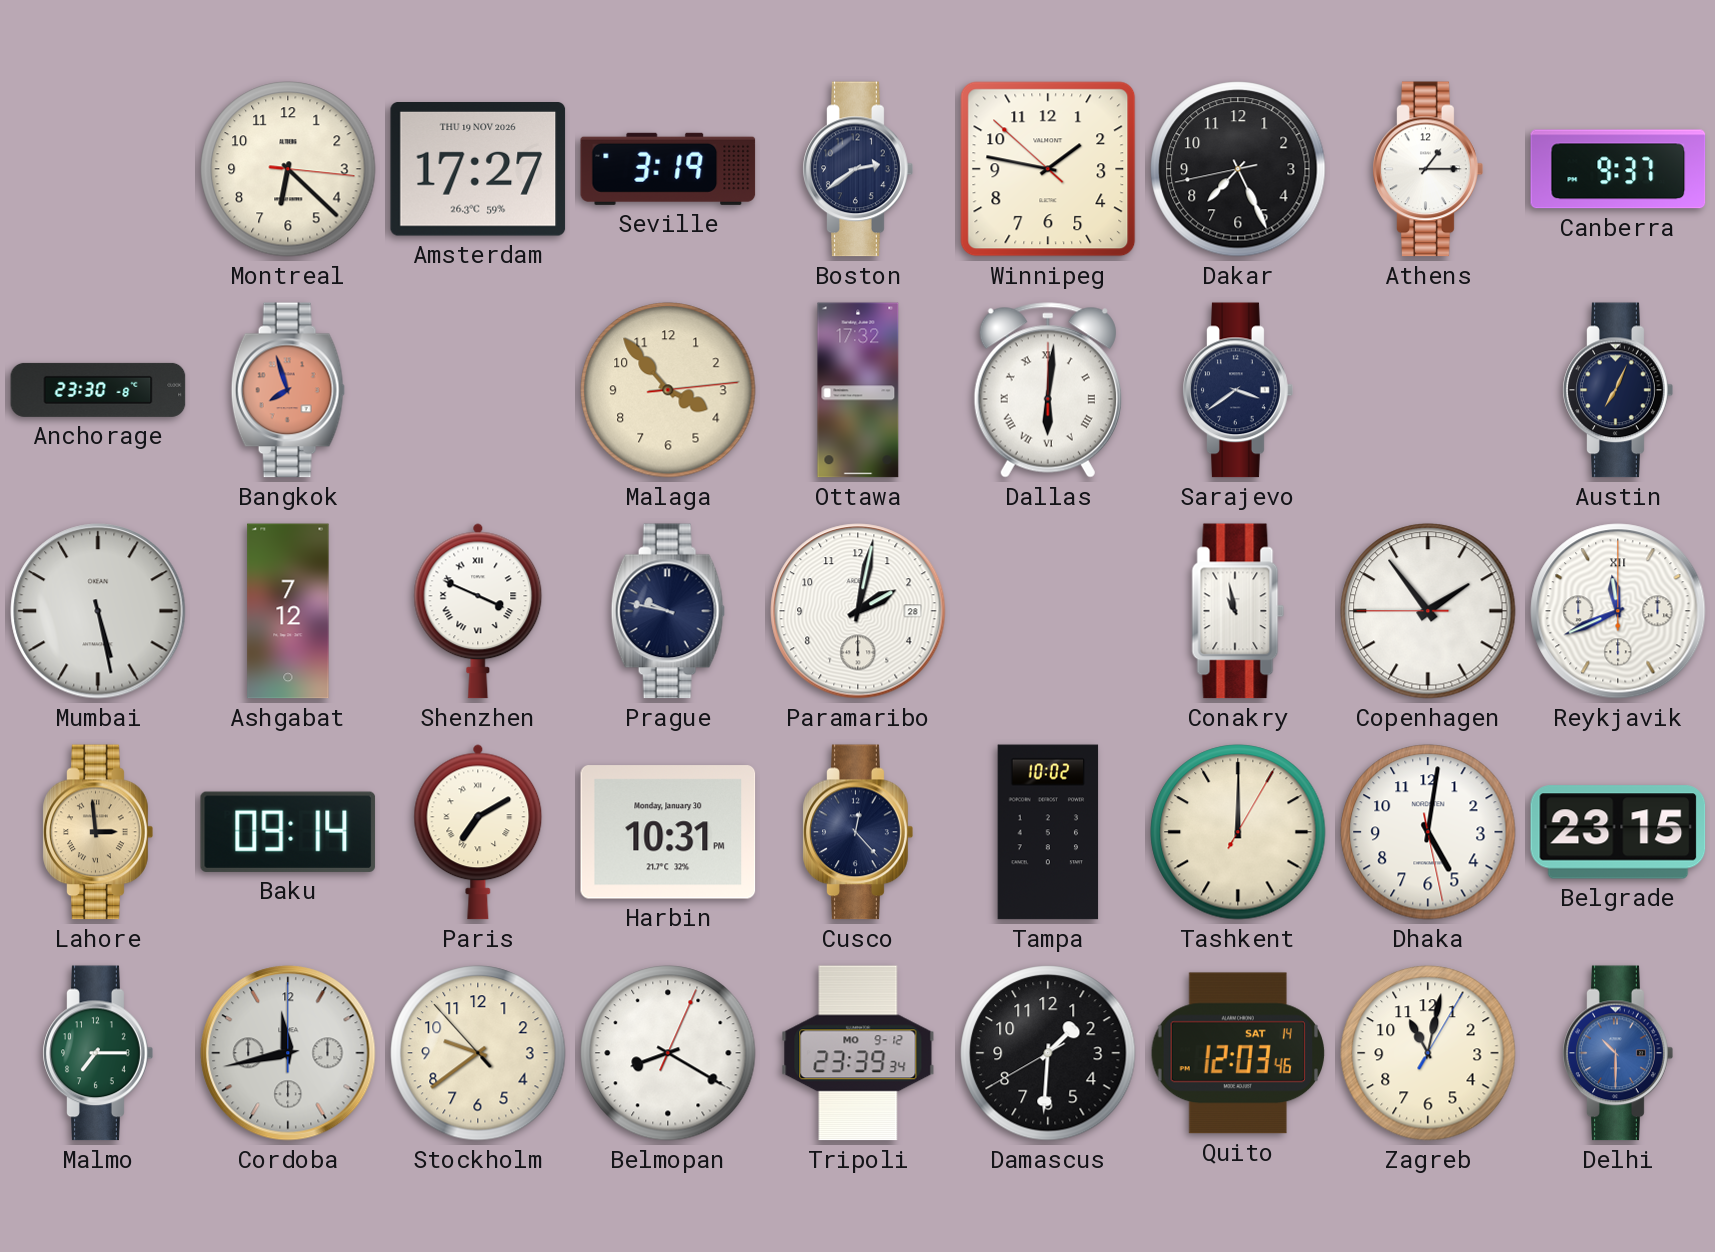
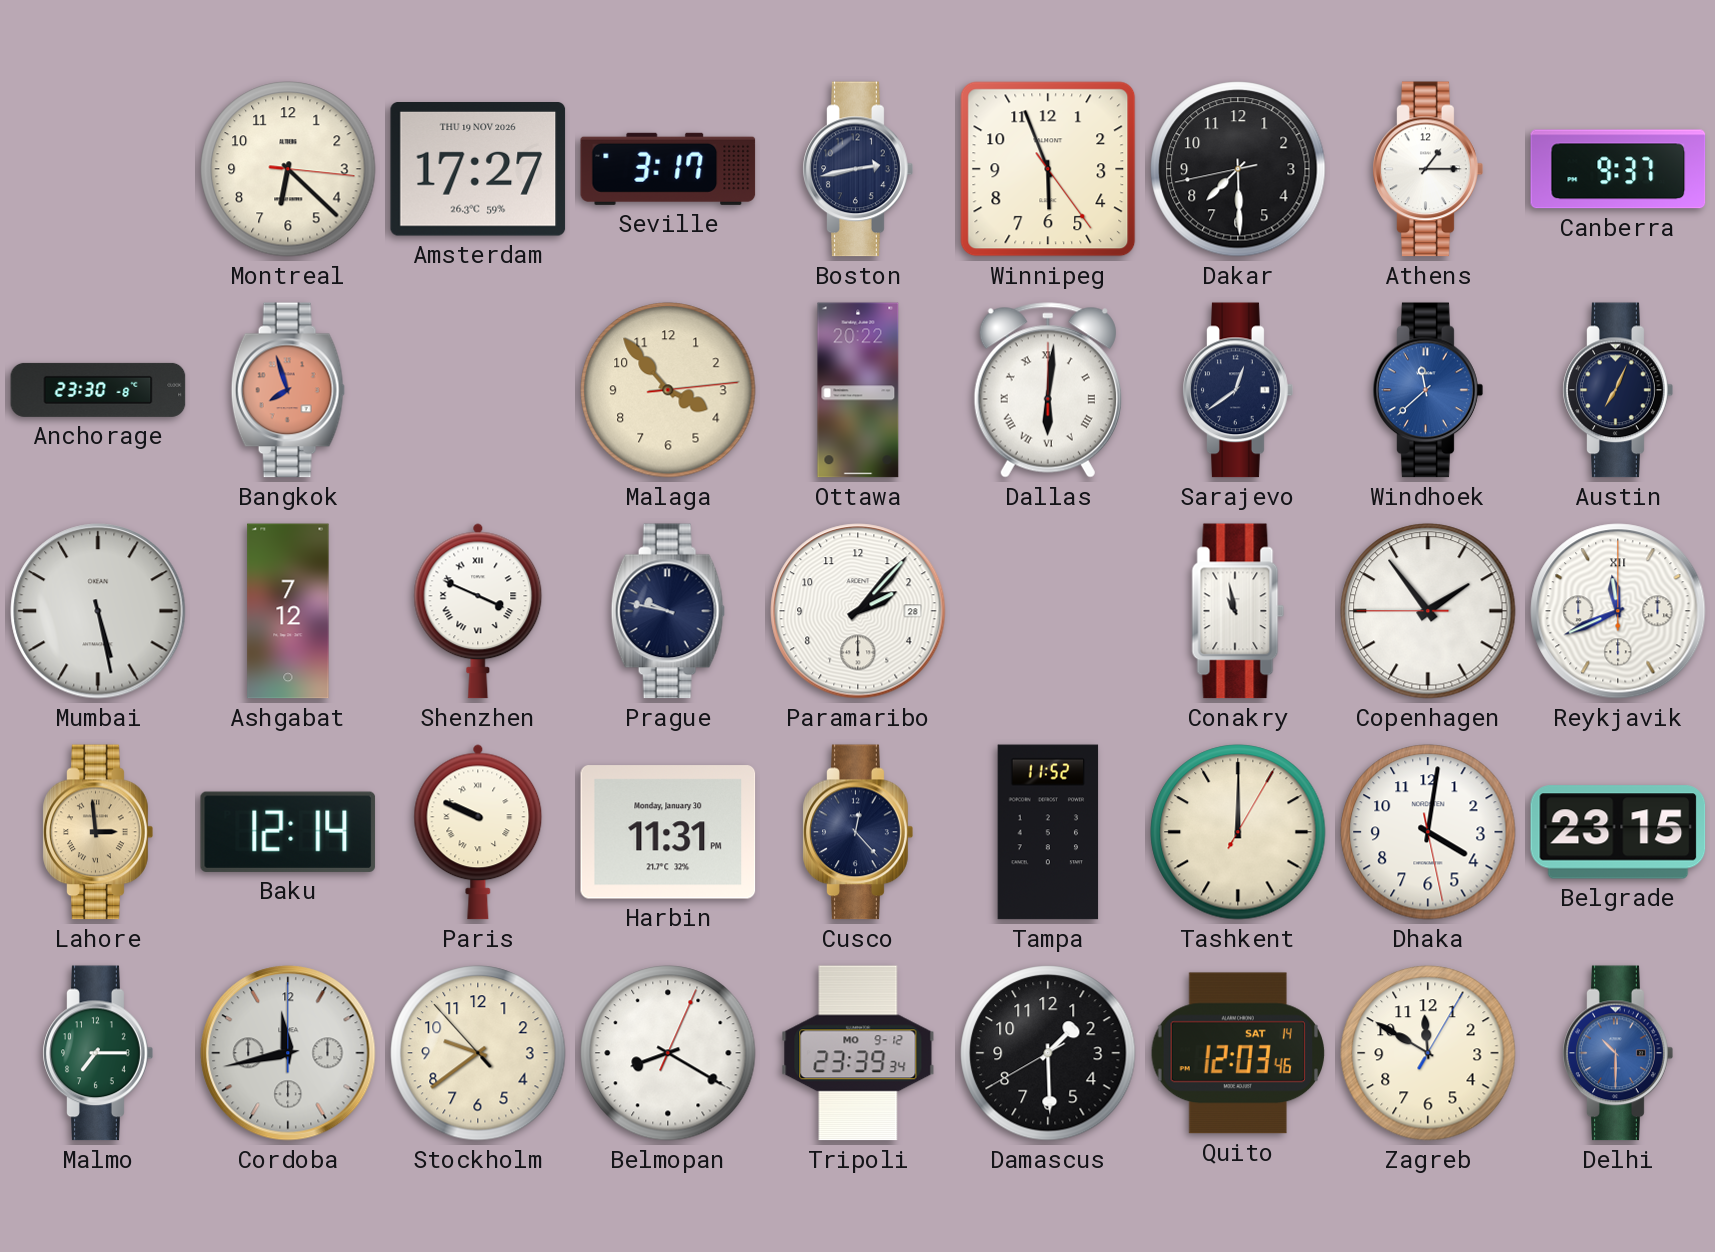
Seville: 3:19 -> 3:17
Boston: 2:39 -> 2:43
Winnipeg: 1:46 -> 5:56
Dakar: 7:25 -> 7:29
Ottawa: 17:32 -> 20:22
Sarajevo: 3:39 -> 12:39
Windhoek: none -> 11:38
Paramaribo: 2:02 -> 2:07
Baku: 09:14 -> 12:14
Paris: 7:10 -> 9:49
Harbin: 10:31 -> 11:31
Tampa: 10:02 -> 11:52
Dhaka: 5:01 -> 4:01
Damascus: 1:30 -> 1:29
Zagreb: 11:02 -> 11:50
